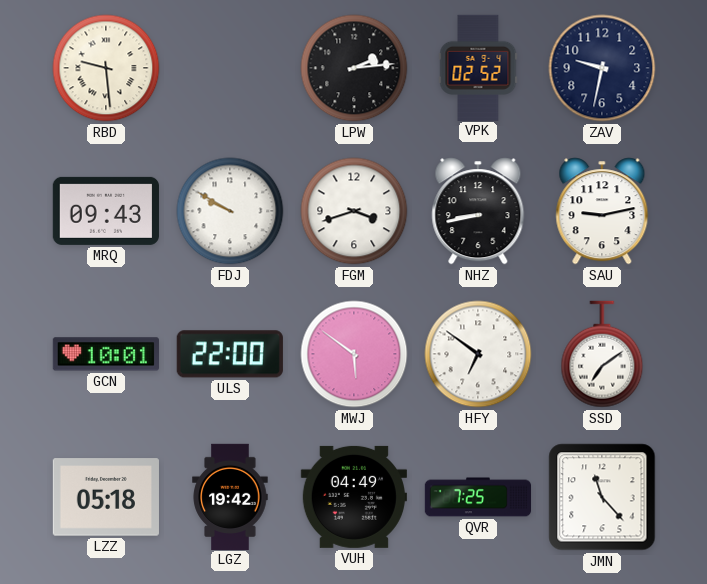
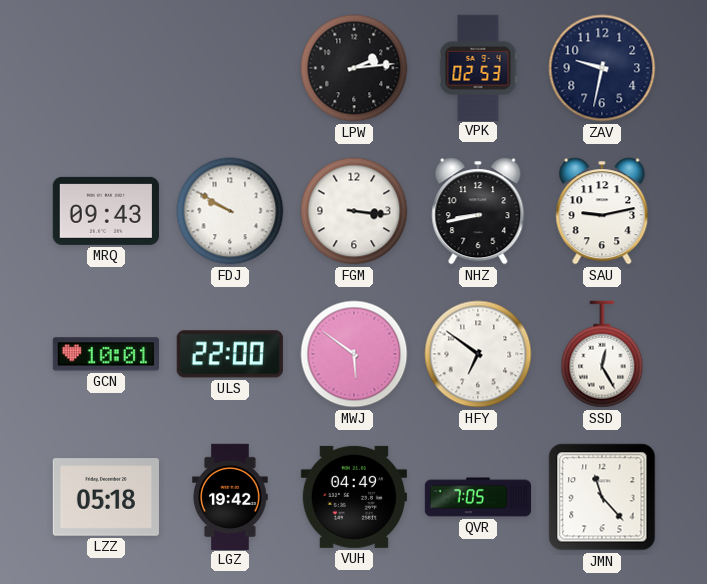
RBD: 9:29 -> none
VPK: 02:52 -> 02:53
FGM: 3:42 -> 3:16
SSD: 7:09 -> 12:25
QVR: 7:25 -> 7:05
